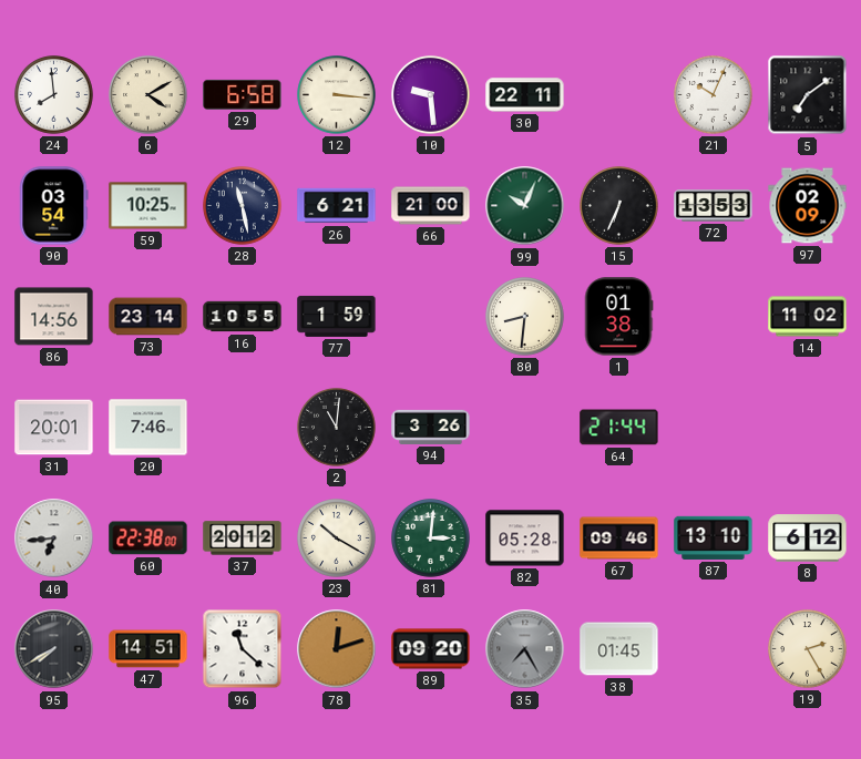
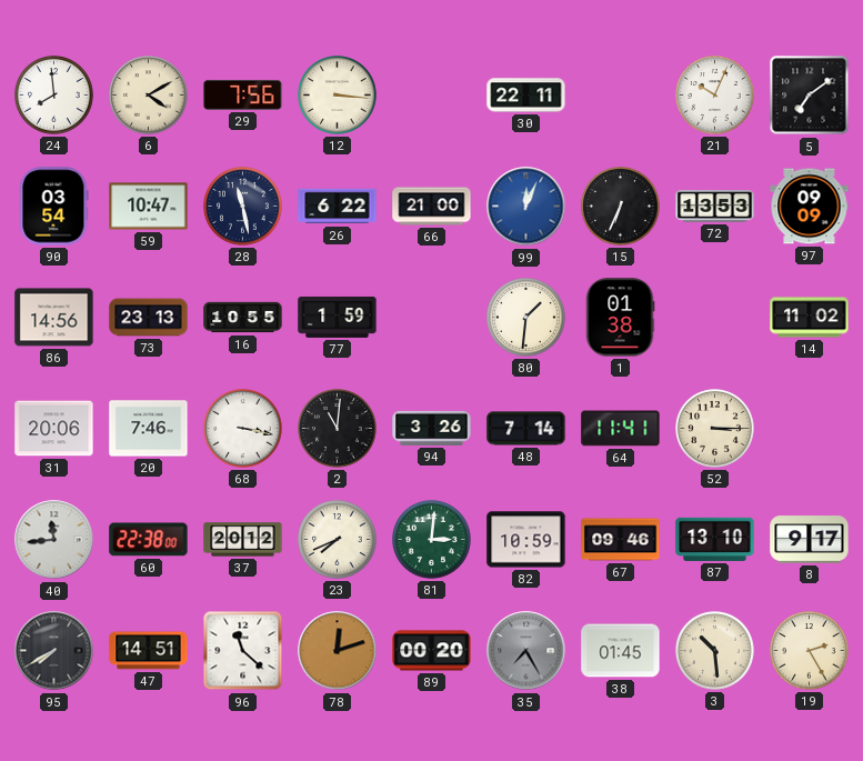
29: 6:58 -> 7:56
10: 9:29 -> none
59: 10:25 -> 10:47
26: 6:21 -> 6:22
99: 10:04 -> 12:04
99 dial: green -> blue
97: 02:09 -> 09:09
73: 23:14 -> 23:13
80: 8:31 -> 1:31
31: 20:01 -> 20:06
68: none -> 3:17
48: none -> 7:14
64: 21:44 -> 11:41
52: none -> 3:15
40: 6:44 -> 11:44
23: 10:20 -> 7:41
82: 05:28 -> 10:59
8: 6:12 -> 9:17
89: 09:20 -> 00:20
3: none -> 10:29
